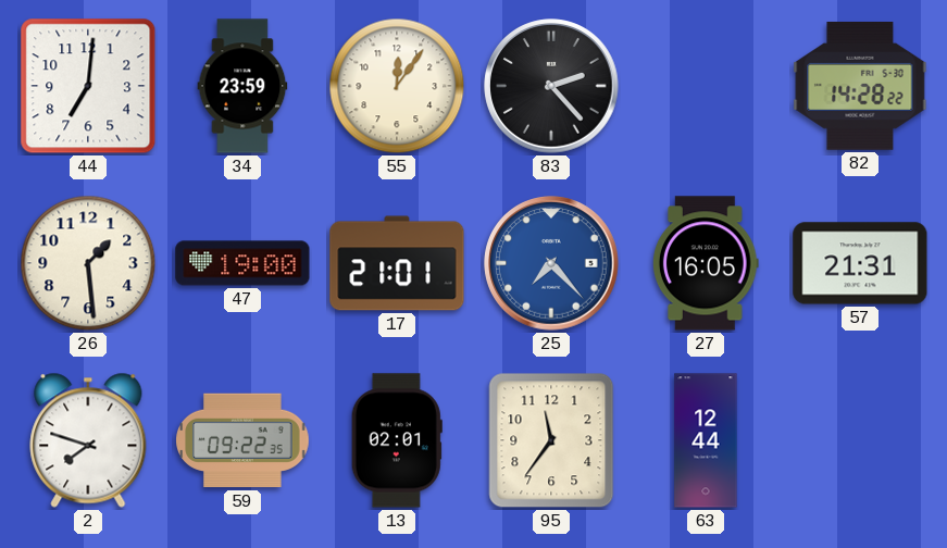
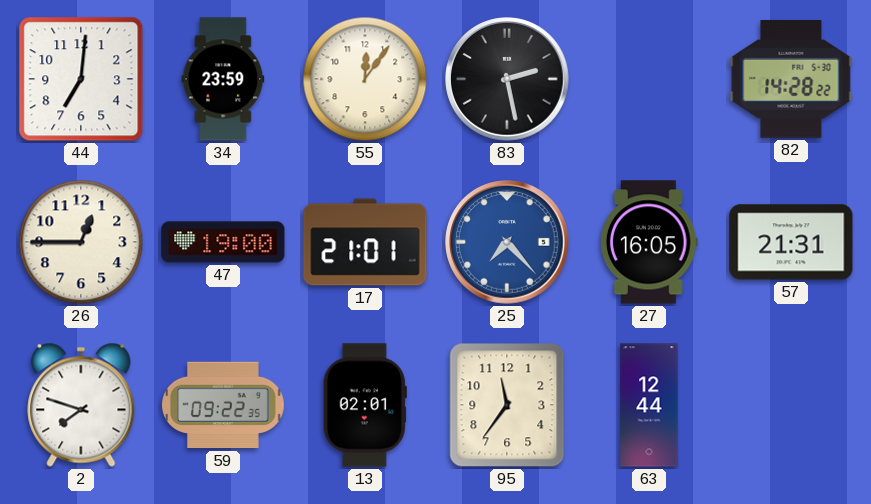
83: 2:23 -> 2:28
26: 1:29 -> 12:45
